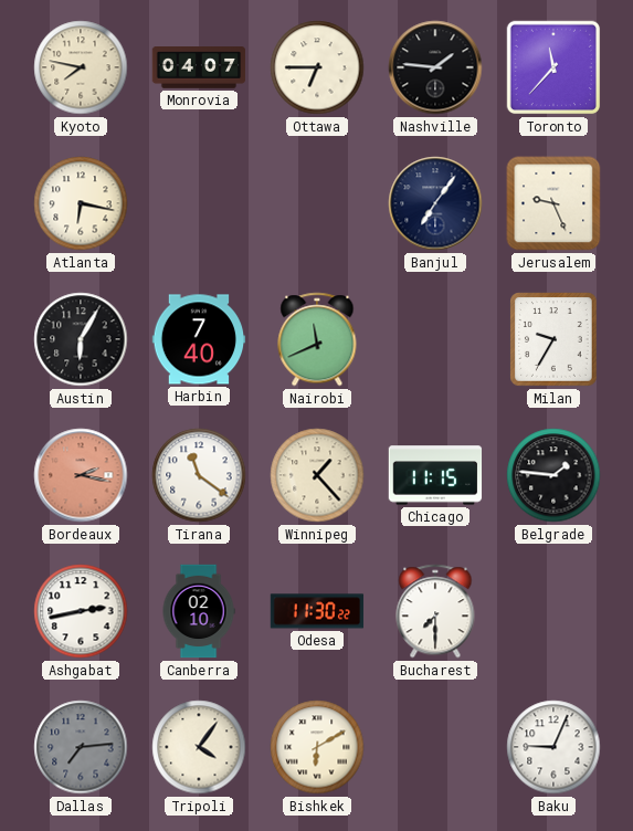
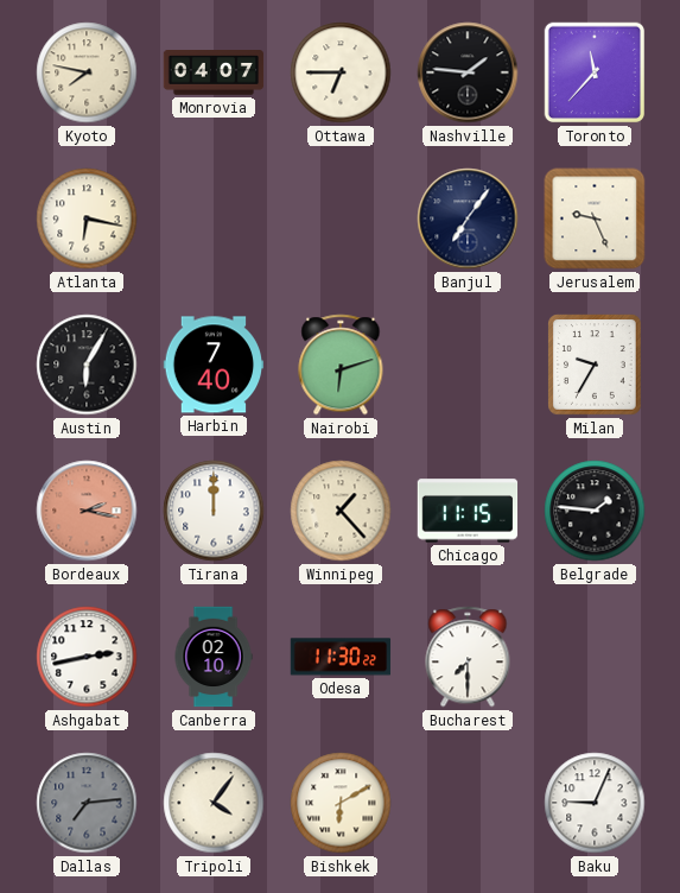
Nairobi: 11:41 -> 6:12
Tirana: 11:21 -> 12:00
